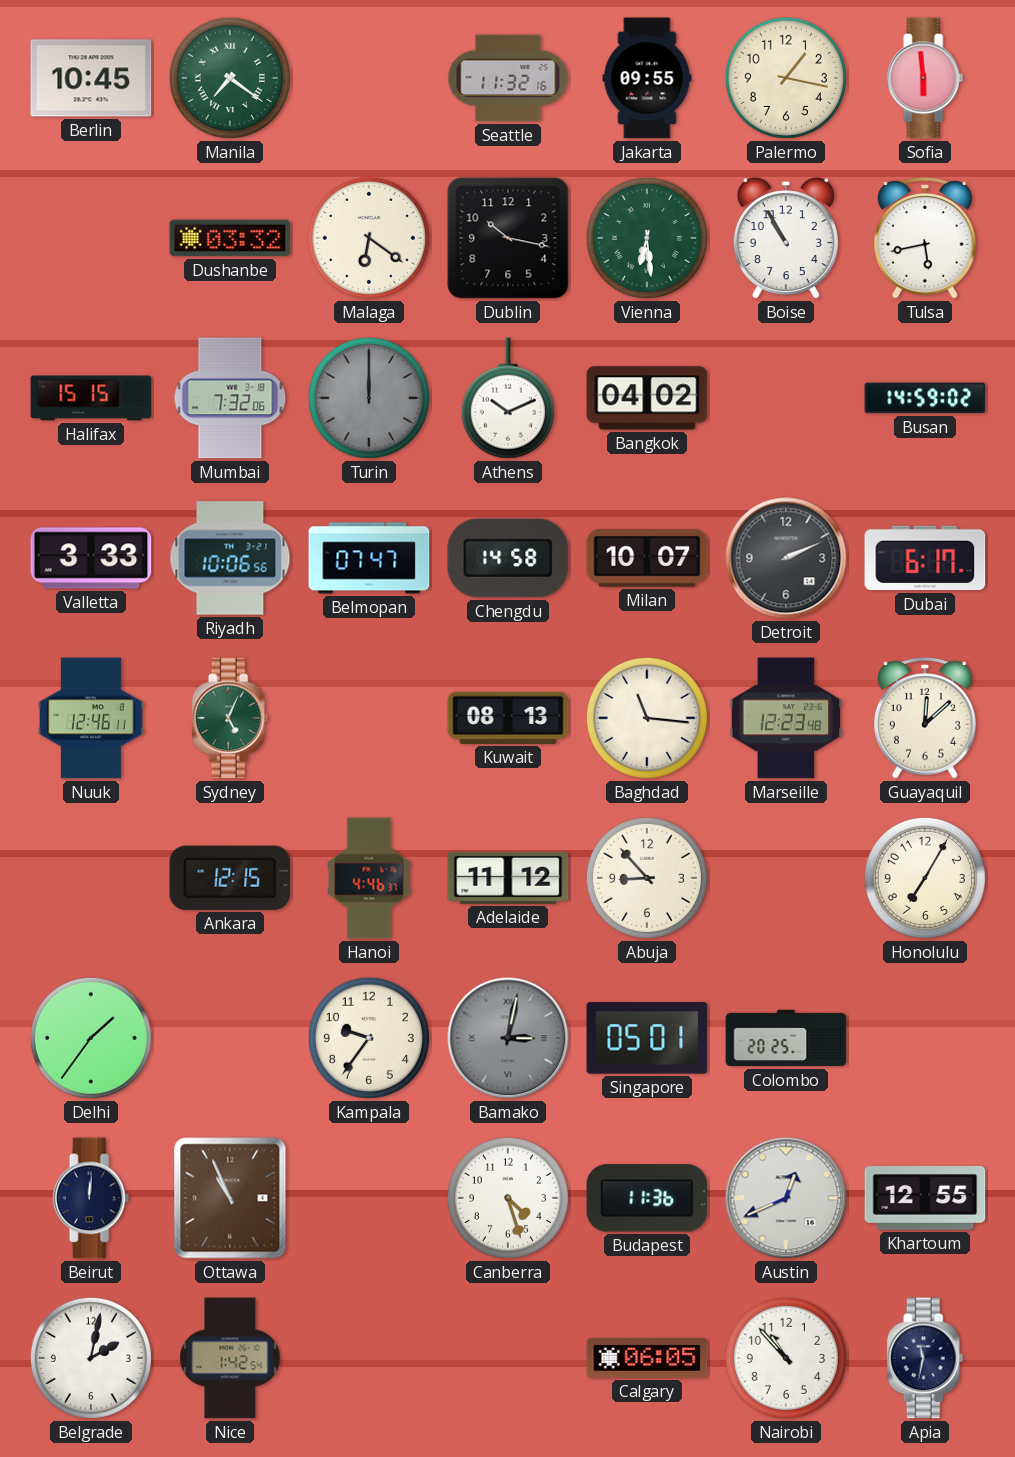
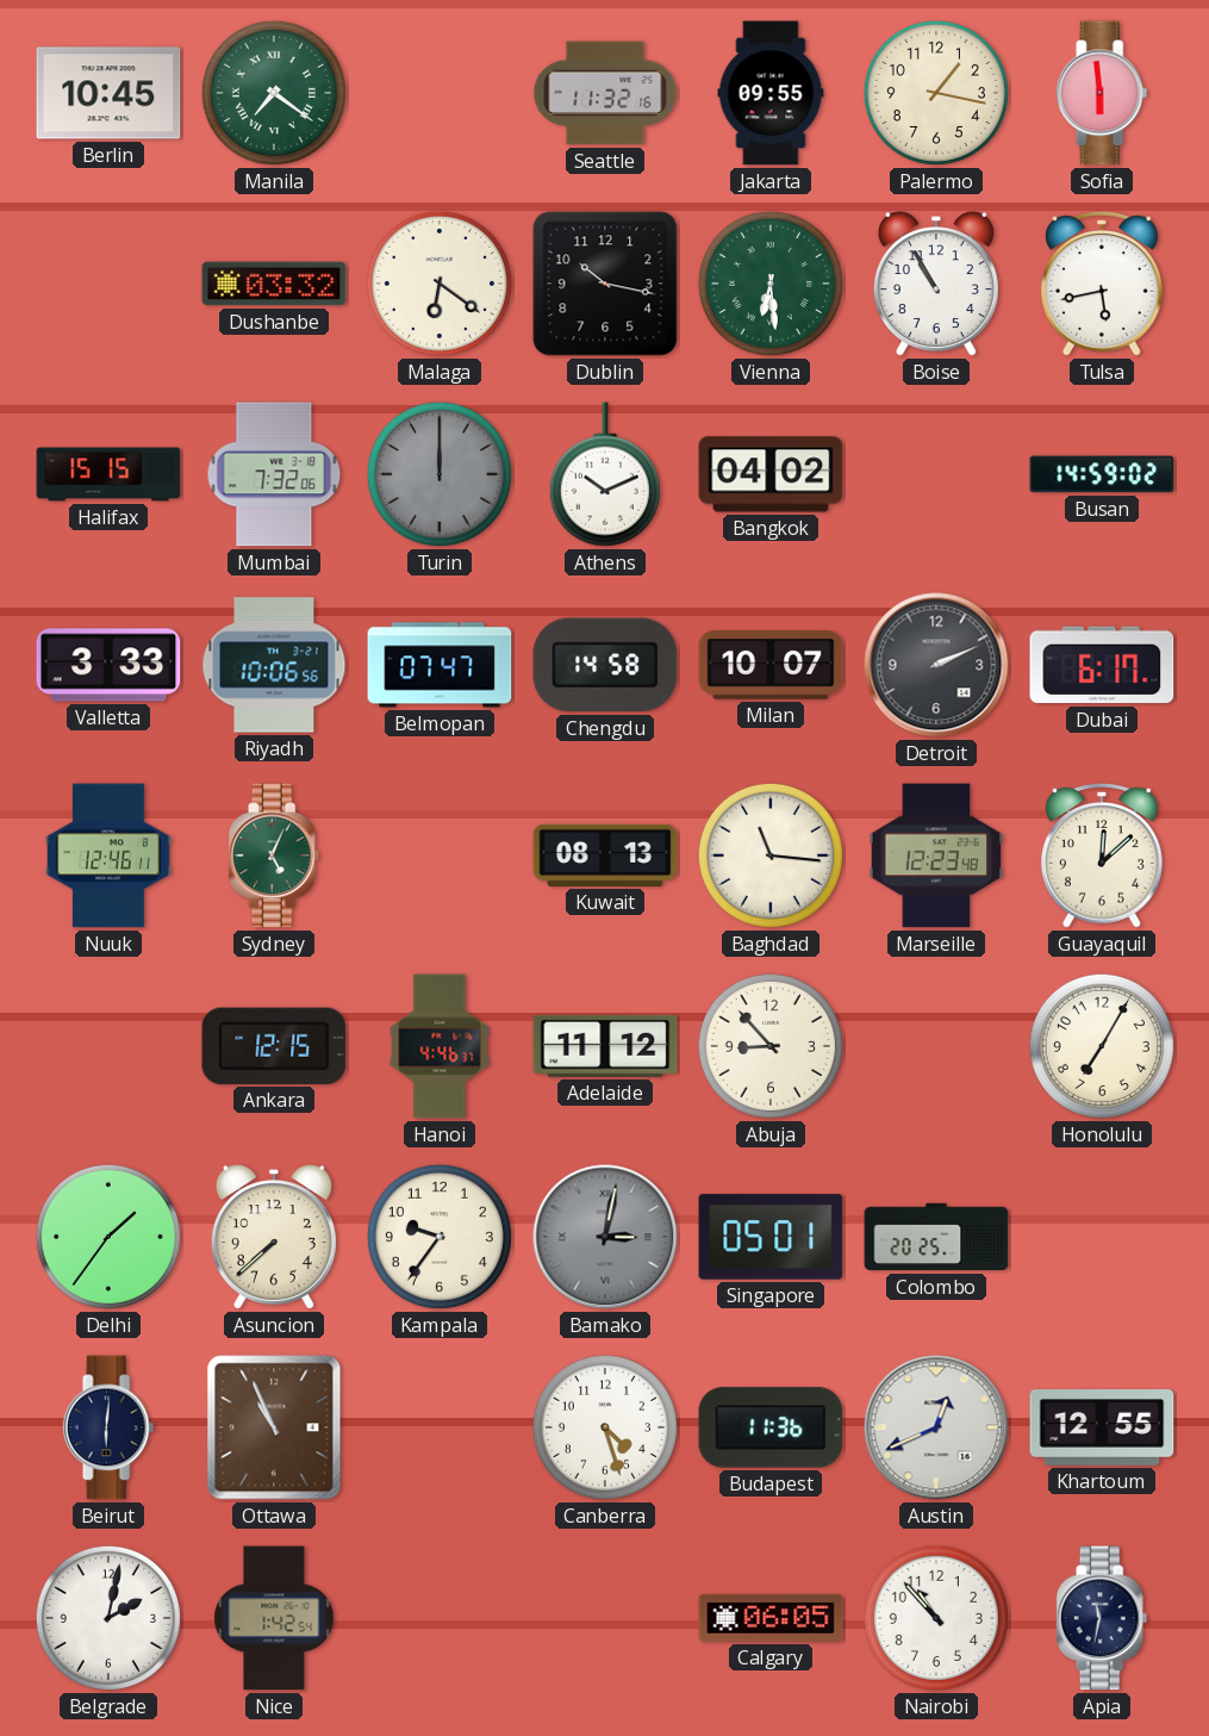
Asuncion: none -> 7:38
Beirut: 12:01 -> 6:01
